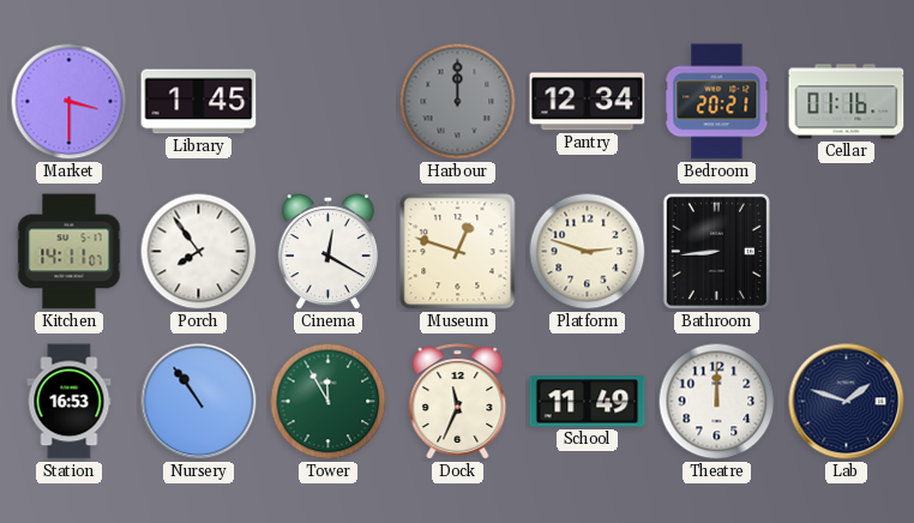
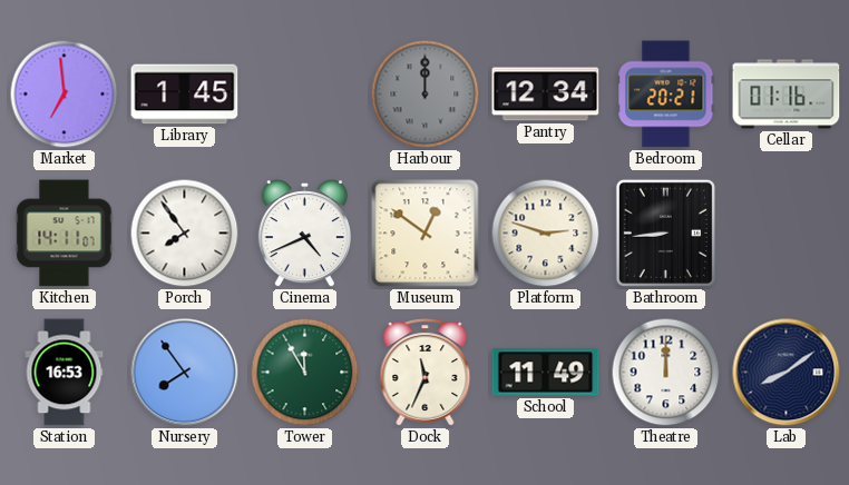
Market: 3:30 -> 6:59
Cinema: 12:20 -> 4:41
Museum: 12:48 -> 12:51
Nursery: 10:54 -> 7:54
Lab: 1:48 -> 8:09
